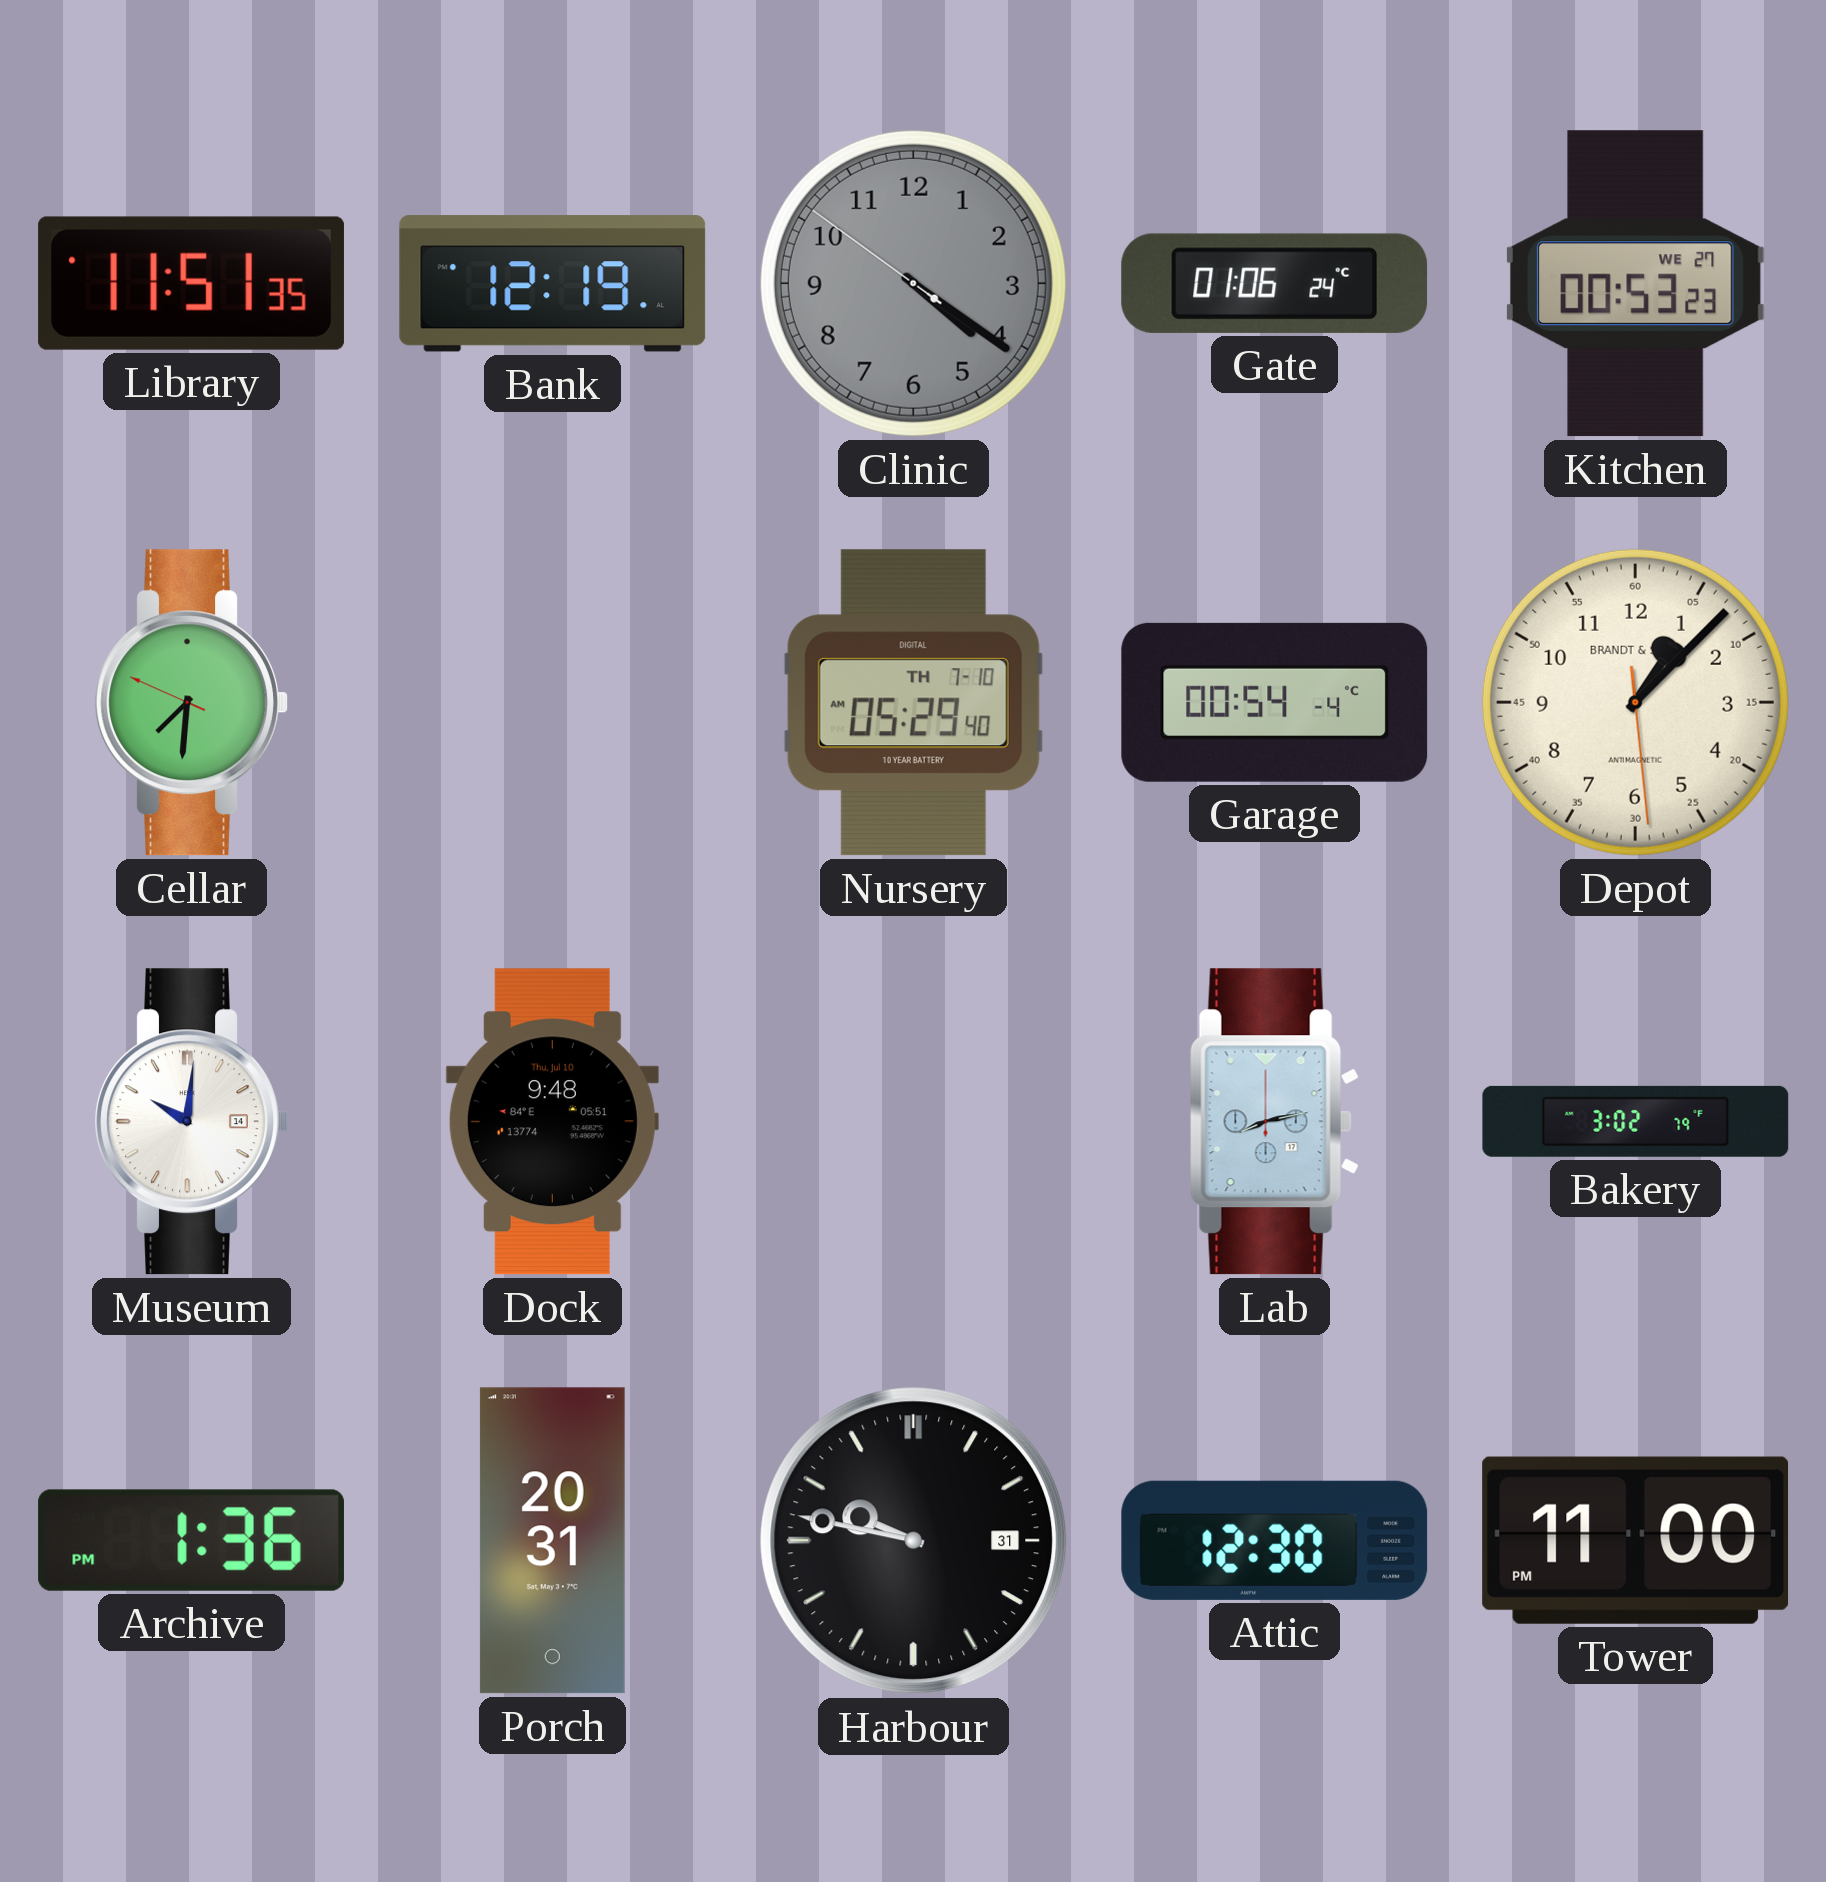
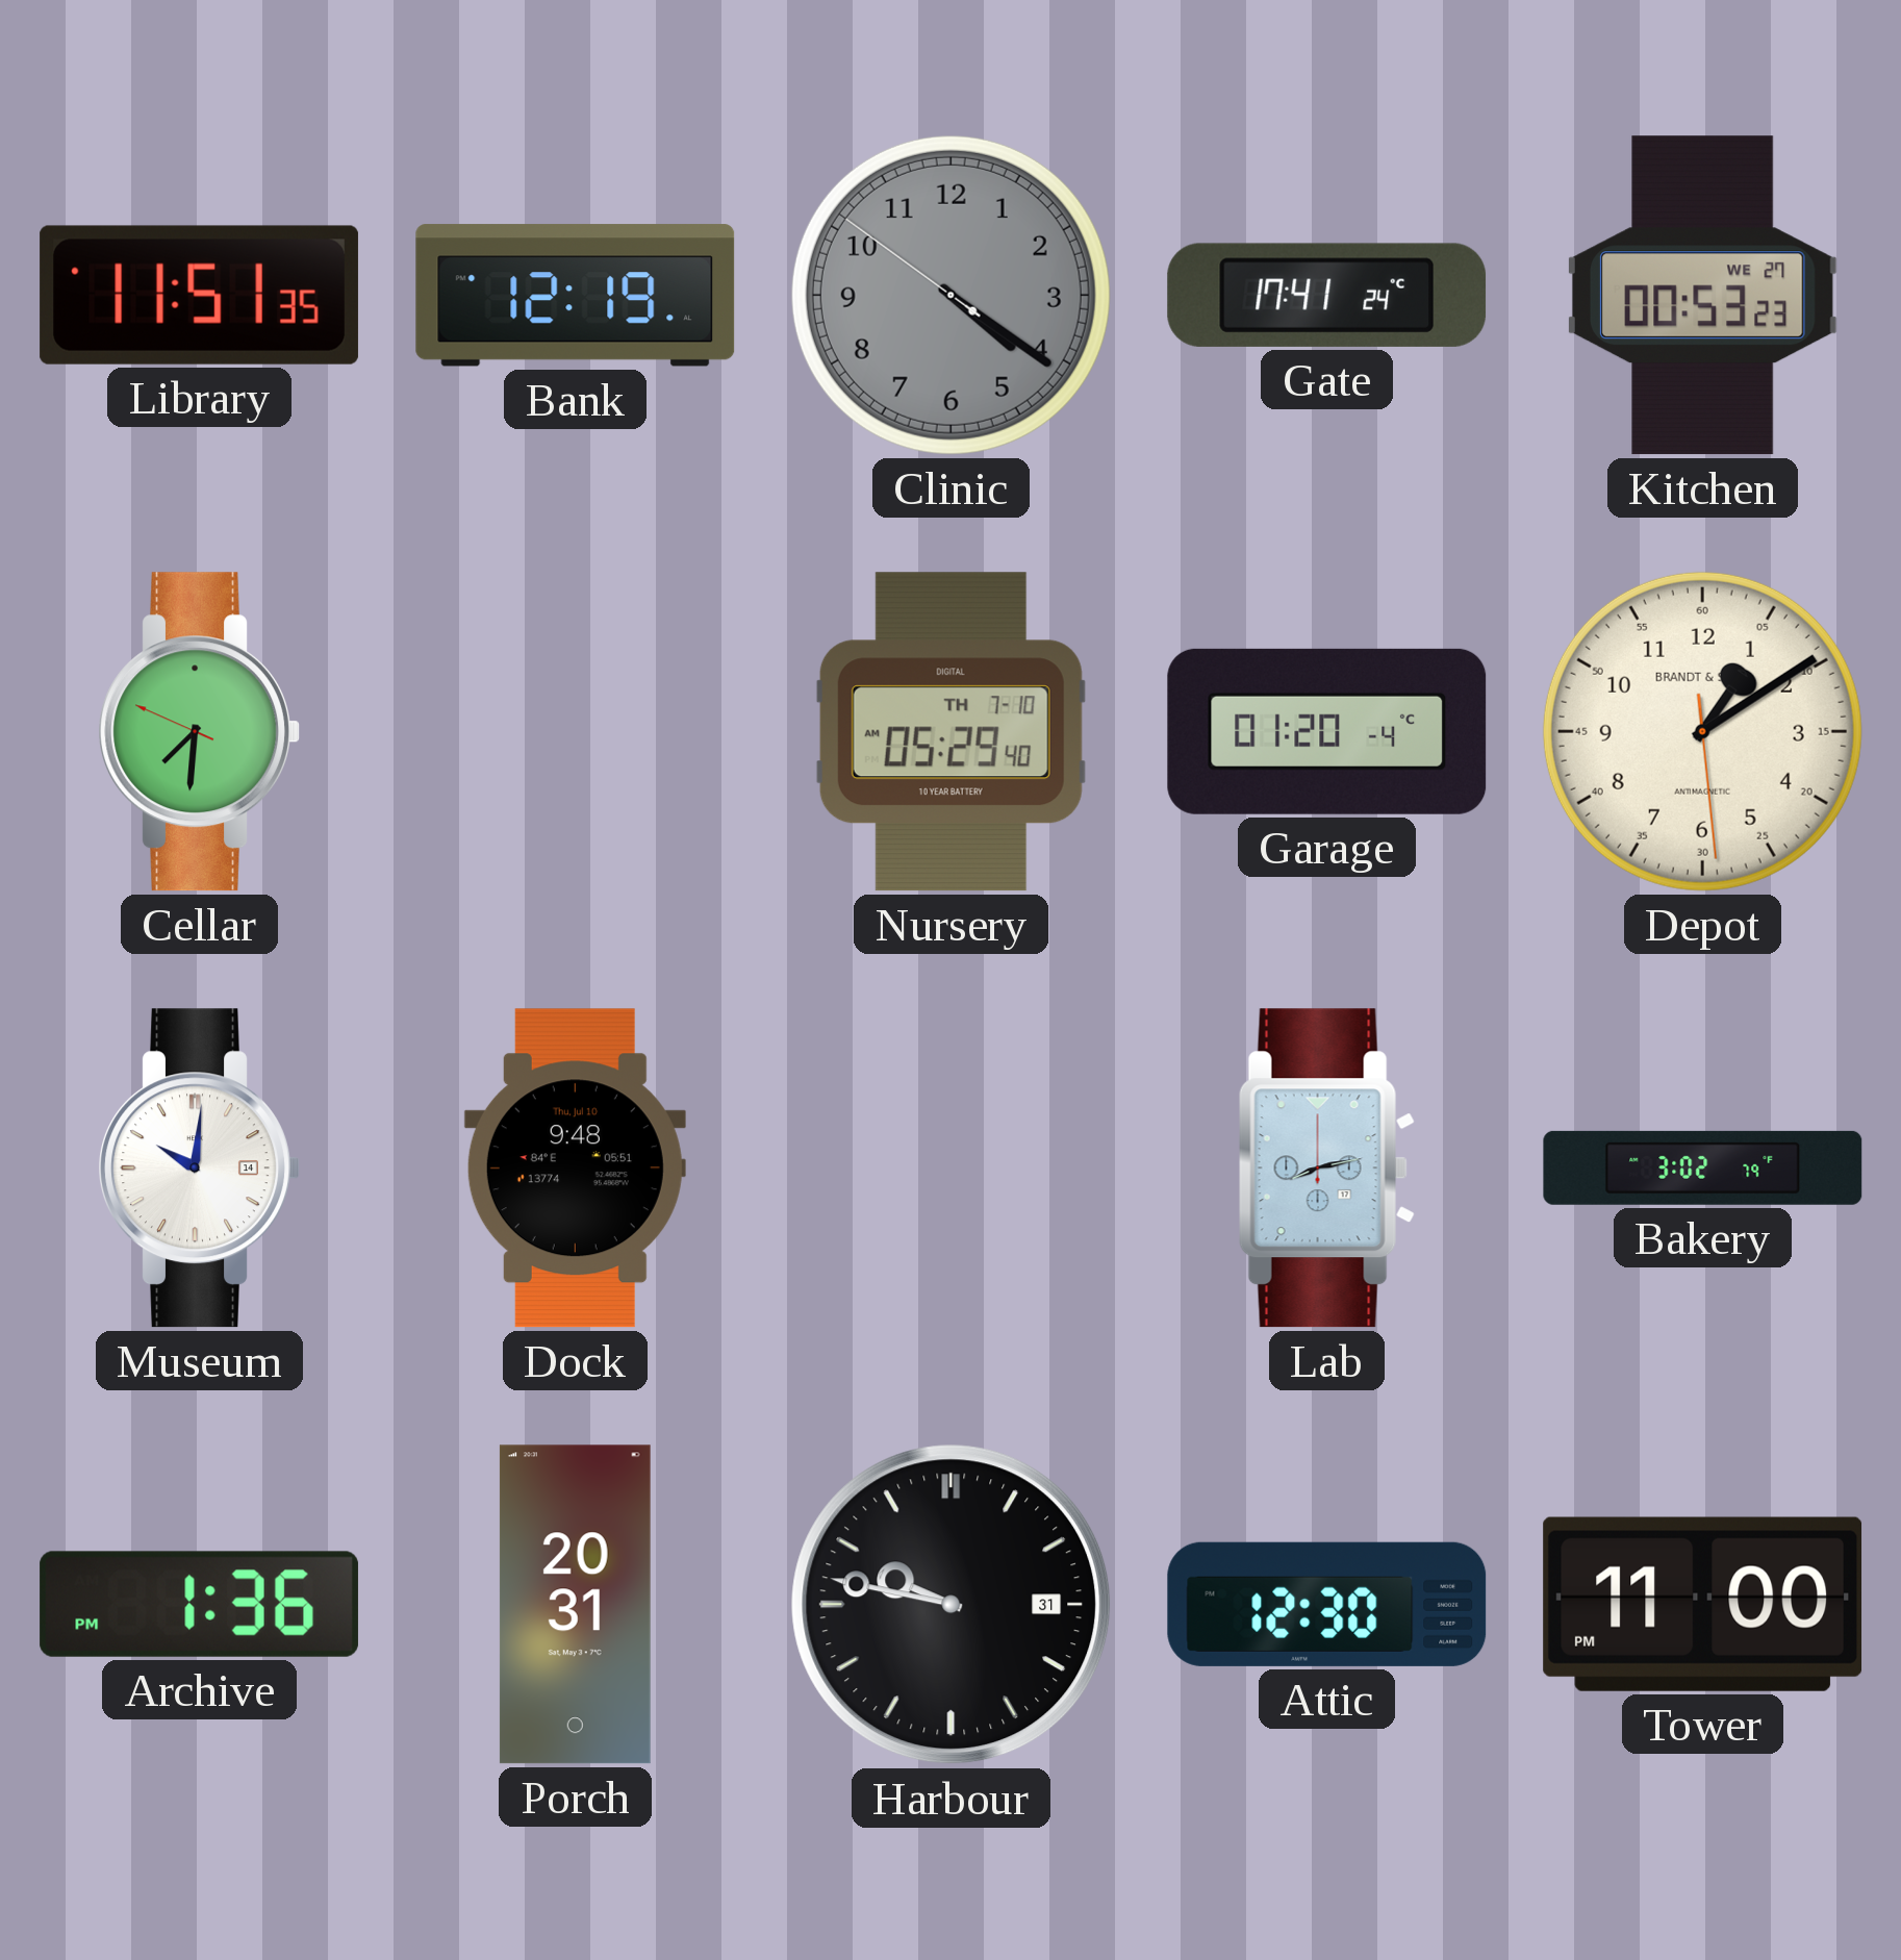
Gate: 01:06 -> 17:41
Garage: 00:54 -> 01:20
Depot: 1:07 -> 1:09
